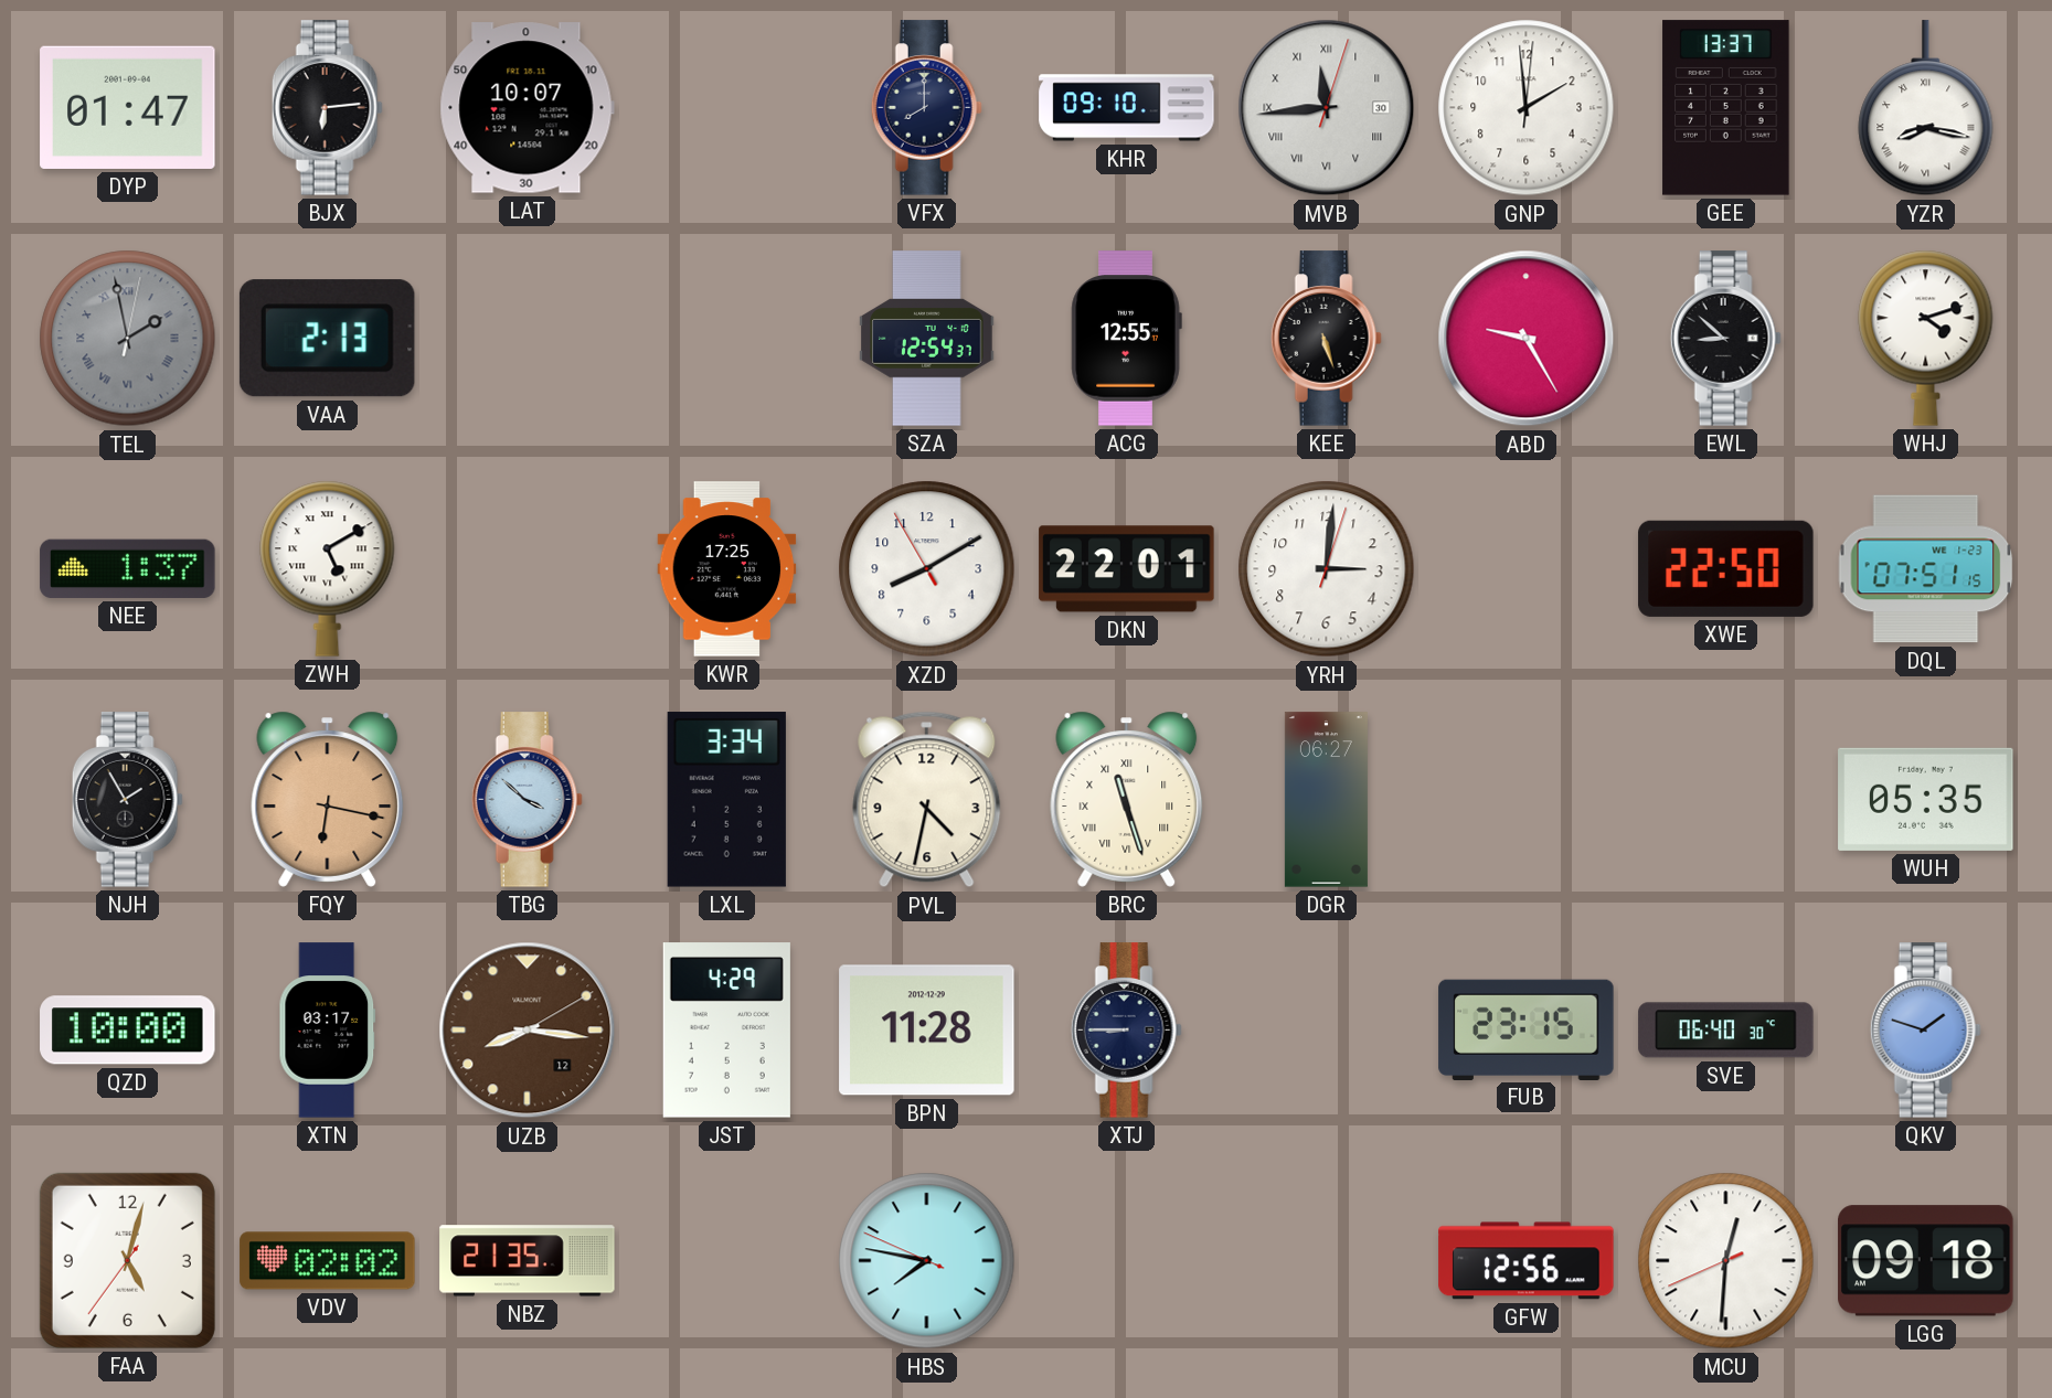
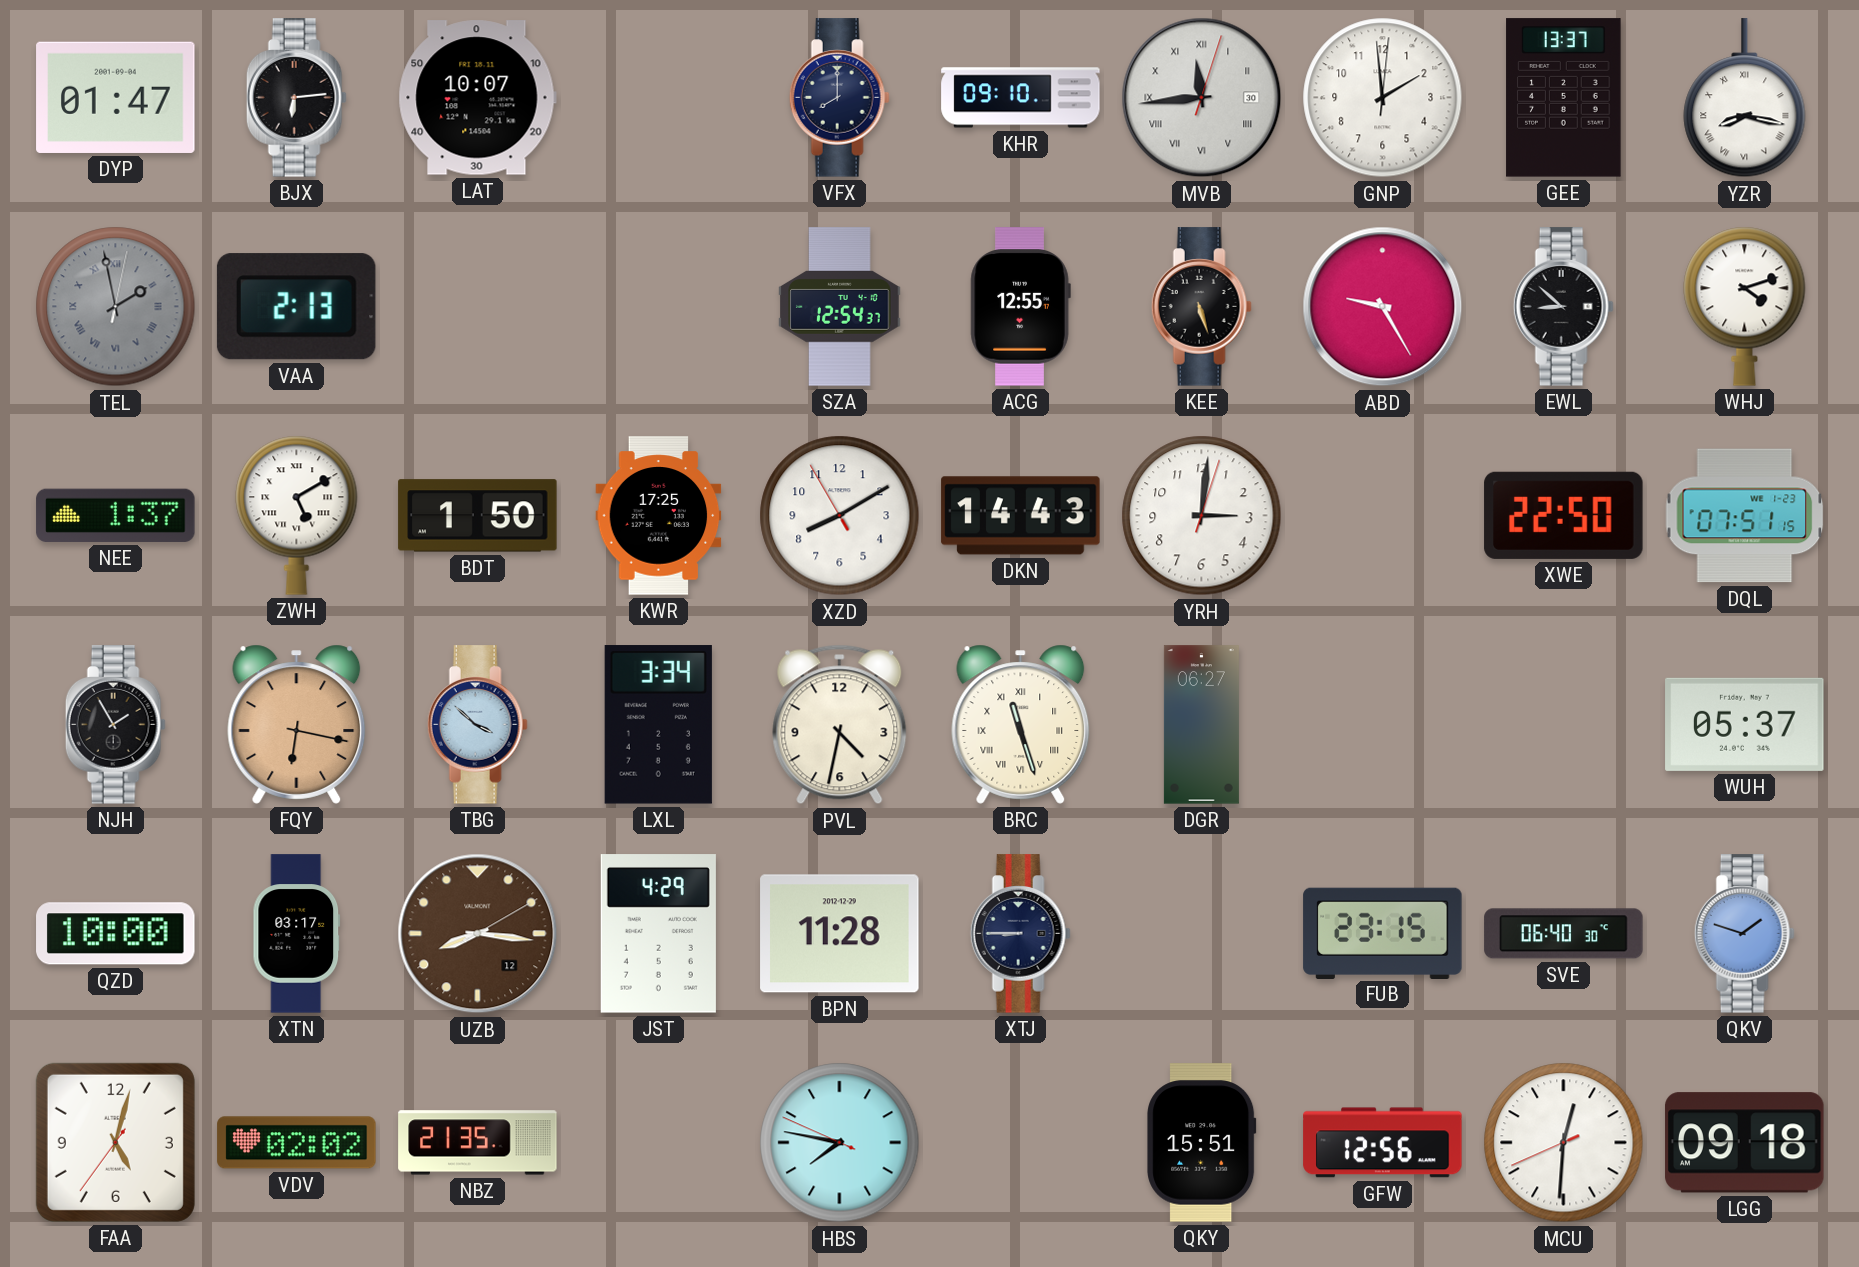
BDT: none -> 1:50
DKN: 22:01 -> 14:43
WUH: 05:35 -> 05:37
QKY: none -> 15:51
